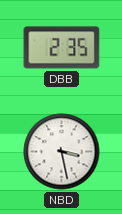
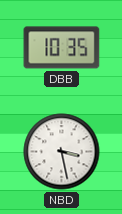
DBB: 2:35 -> 10:35
